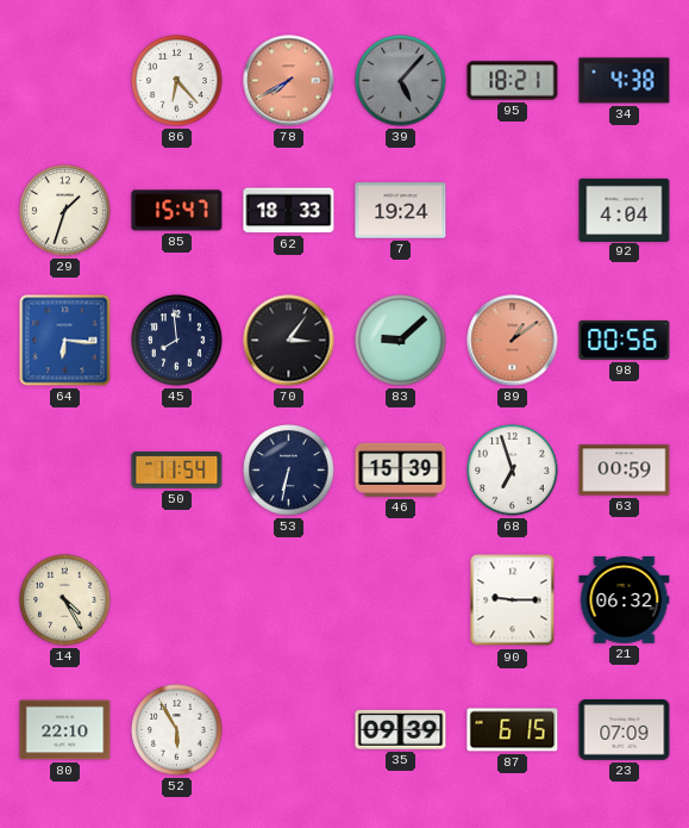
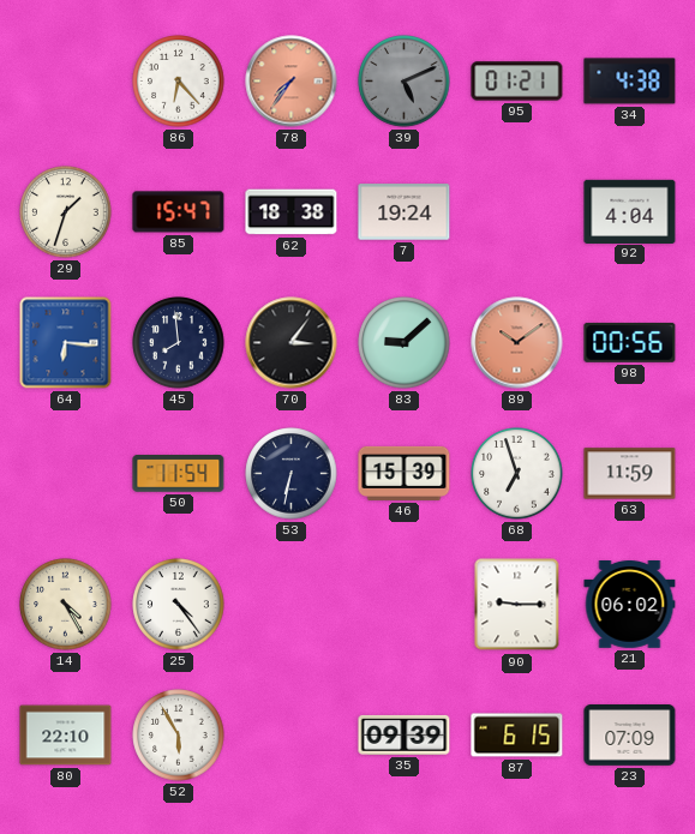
78: 7:40 -> 7:36
39: 5:07 -> 5:11
95: 18:21 -> 01:21
62: 18:33 -> 18:38
89: 1:09 -> 10:09
63: 00:59 -> 11:59
25: none -> 4:24
21: 06:32 -> 06:02
